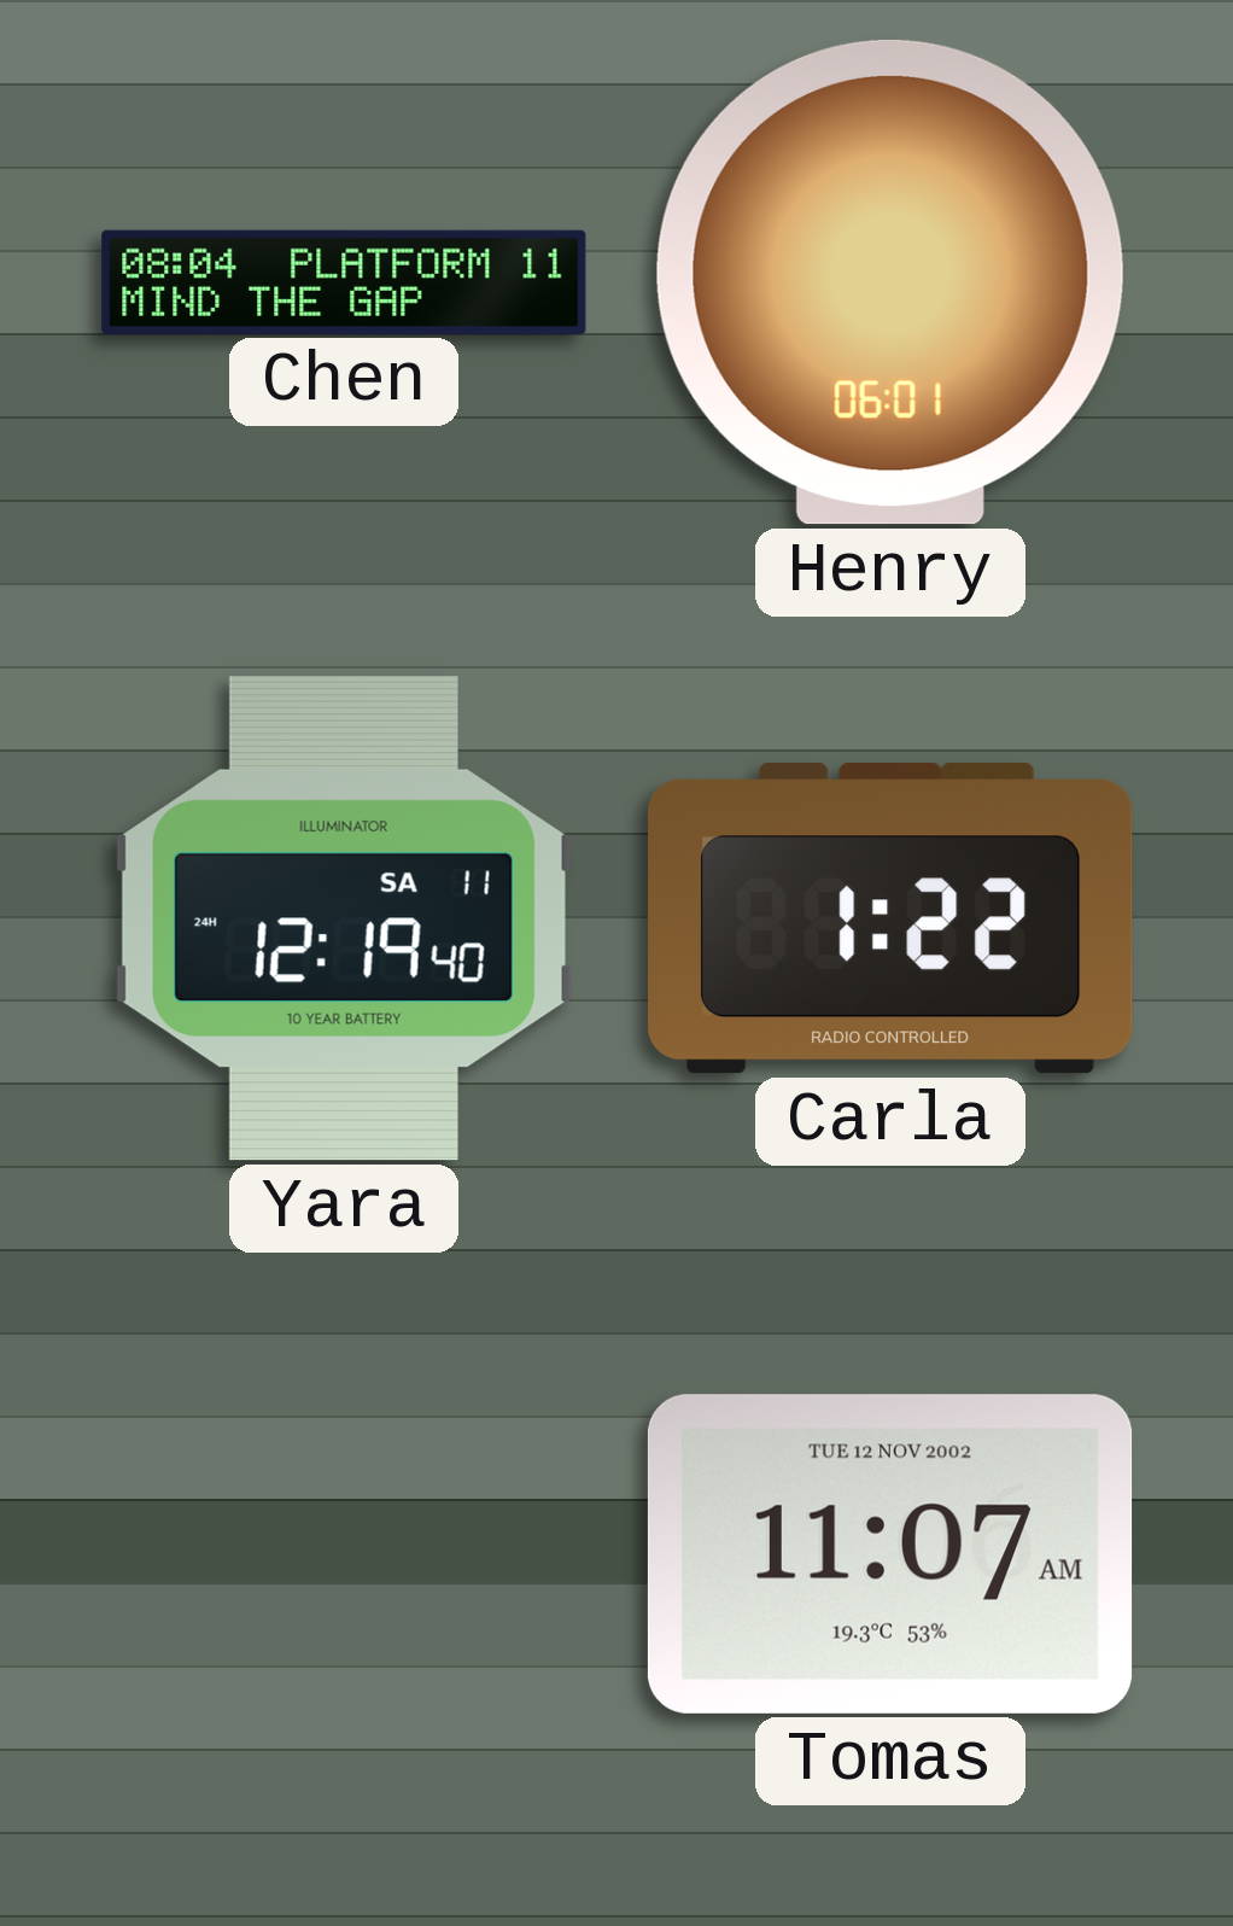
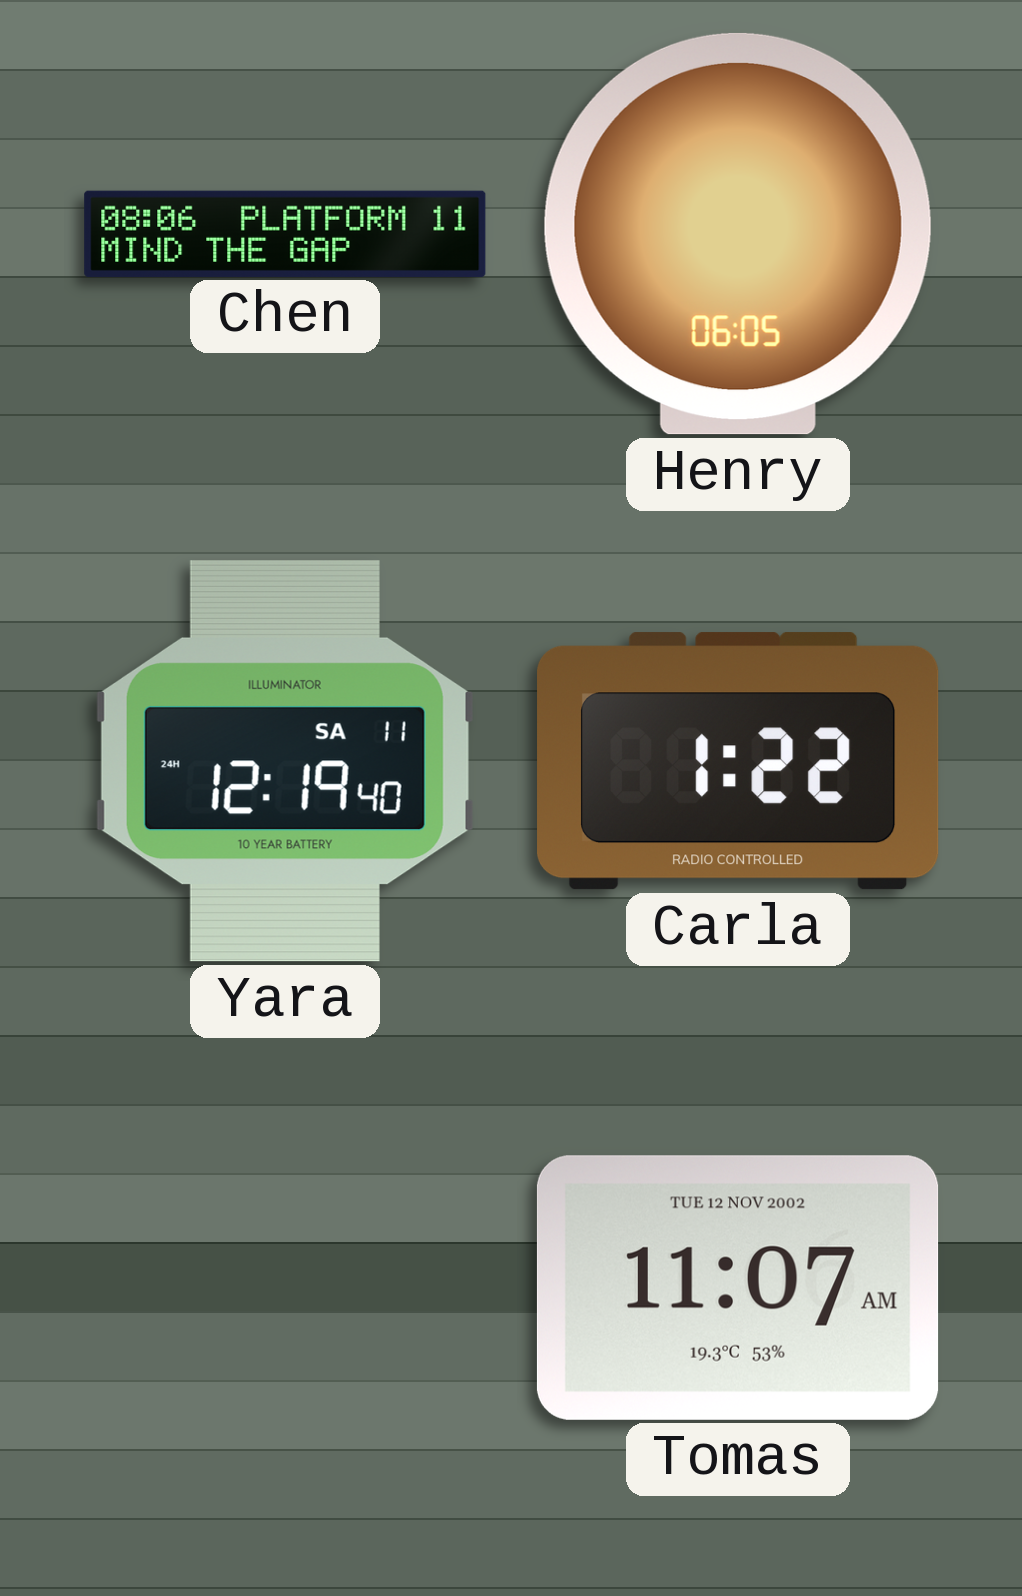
Chen: 08:04 -> 08:06
Henry: 06:01 -> 06:05
